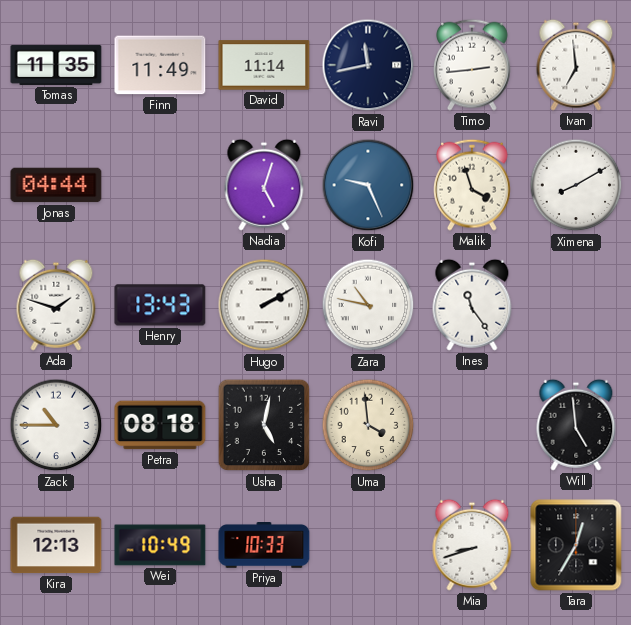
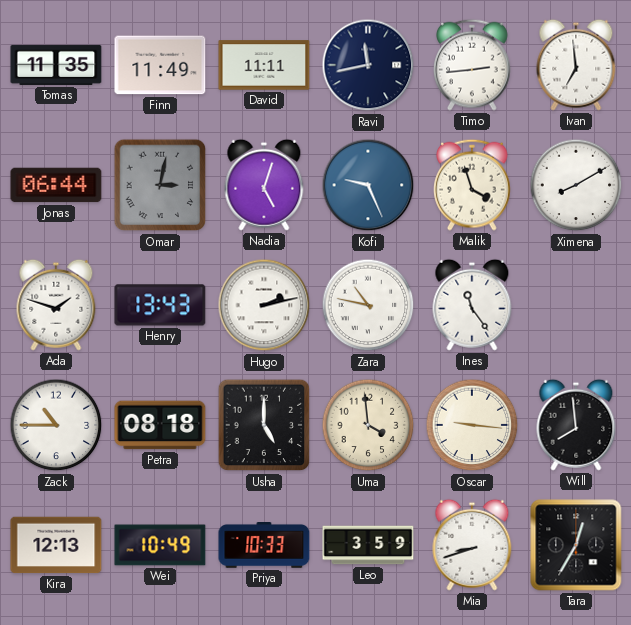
David: 11:14 -> 11:11
Jonas: 04:44 -> 06:44
Omar: none -> 3:02
Hugo: 2:10 -> 2:13
Usha: 5:02 -> 5:00
Oscar: none -> 9:16
Will: 4:59 -> 7:59
Leo: none -> 3:59
